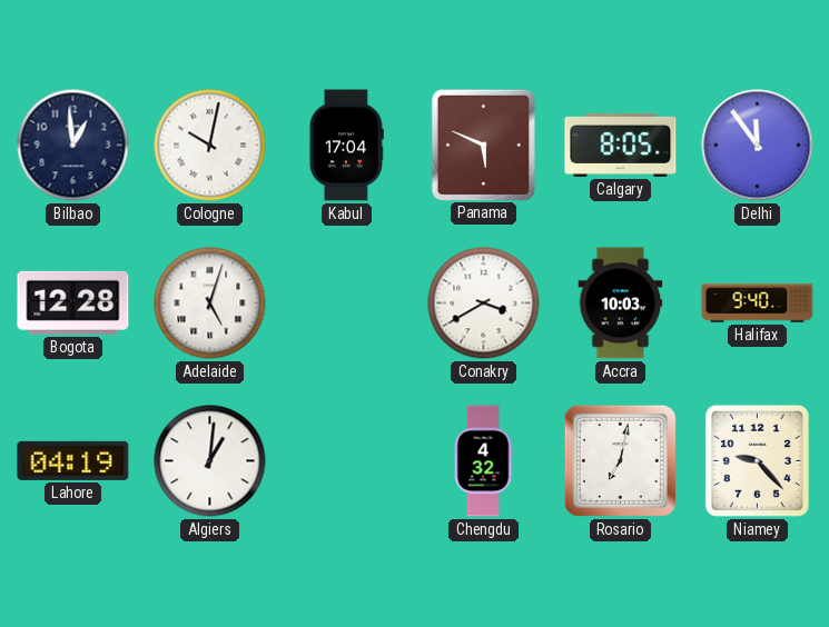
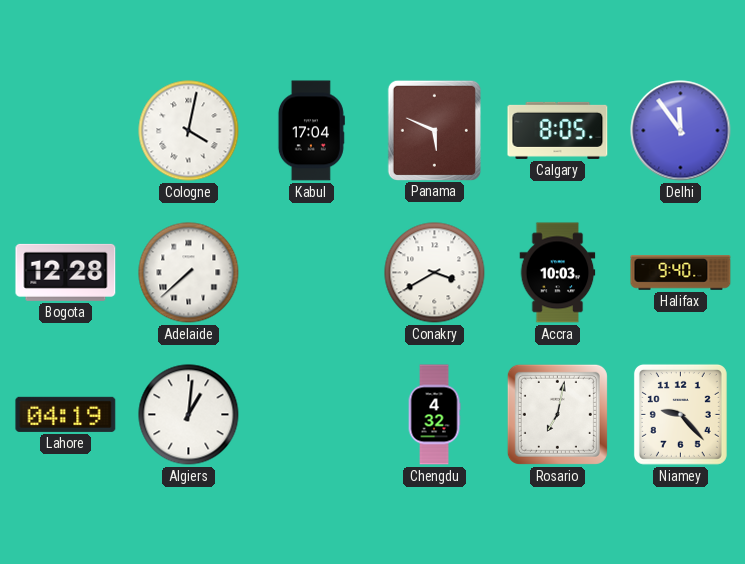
Bilbao: 12:59 -> none
Cologne: 10:02 -> 4:02
Adelaide: 5:03 -> 7:38
